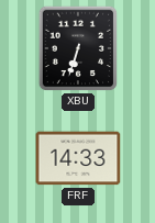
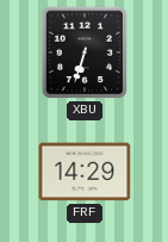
FRF: 14:33 -> 14:29
